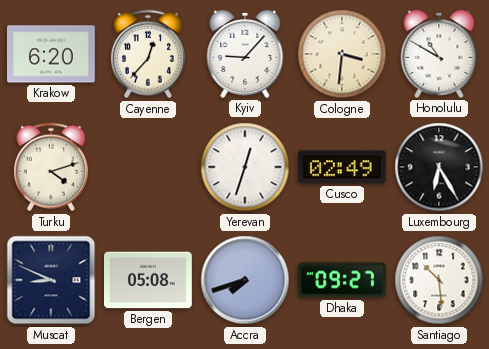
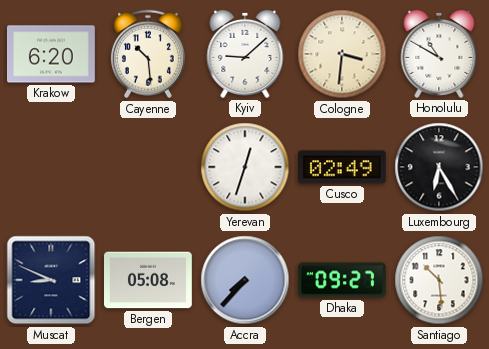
Cayenne: 12:37 -> 10:29
Kyiv: 9:07 -> 9:08
Turku: 4:12 -> none
Accra: 7:42 -> 7:37
